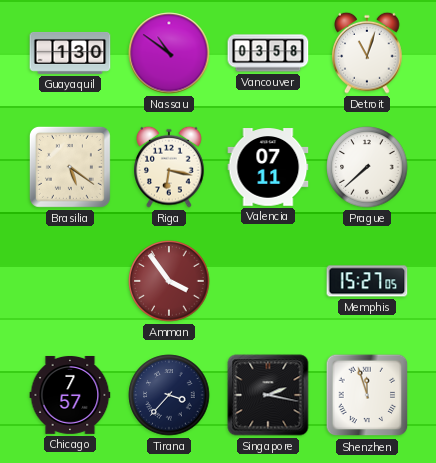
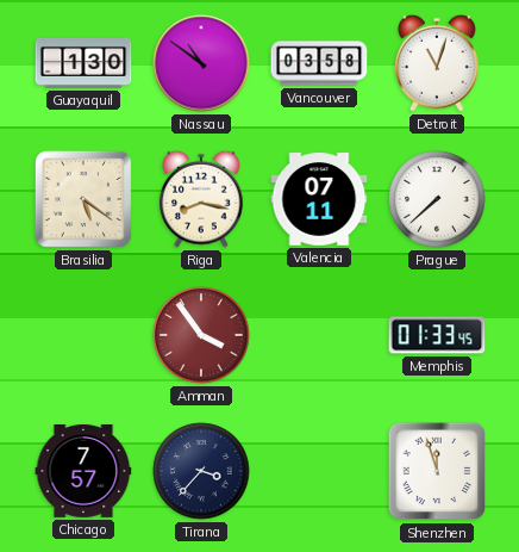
Riga: 6:17 -> 8:17
Memphis: 15:27 -> 01:33
Singapore: 2:17 -> none
